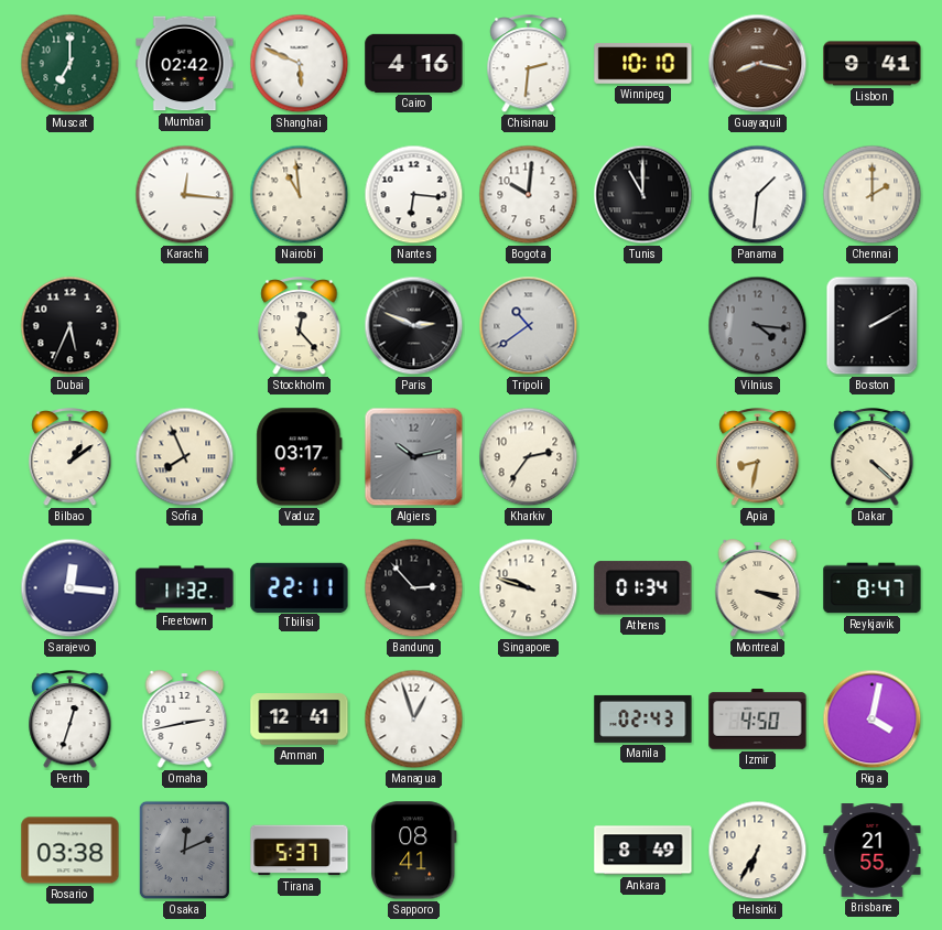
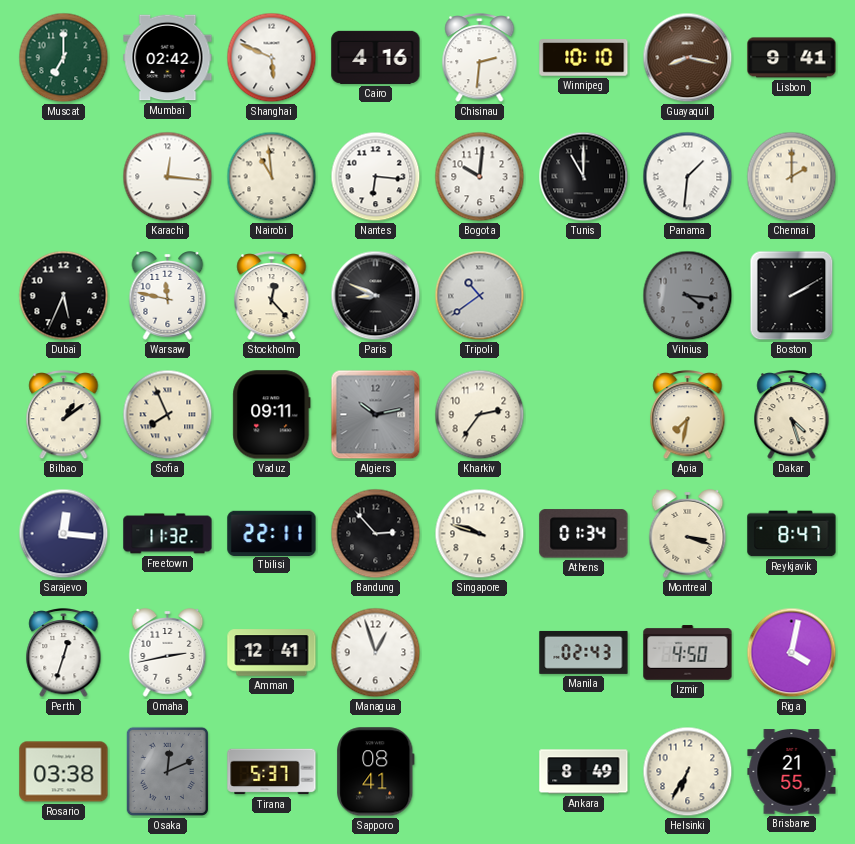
Warsaw: none -> 11:47
Paris: 2:49 -> 8:49
Vaduz: 03:17 -> 09:11
Apia: 8:32 -> 7:32
Dakar: 4:22 -> 4:27
